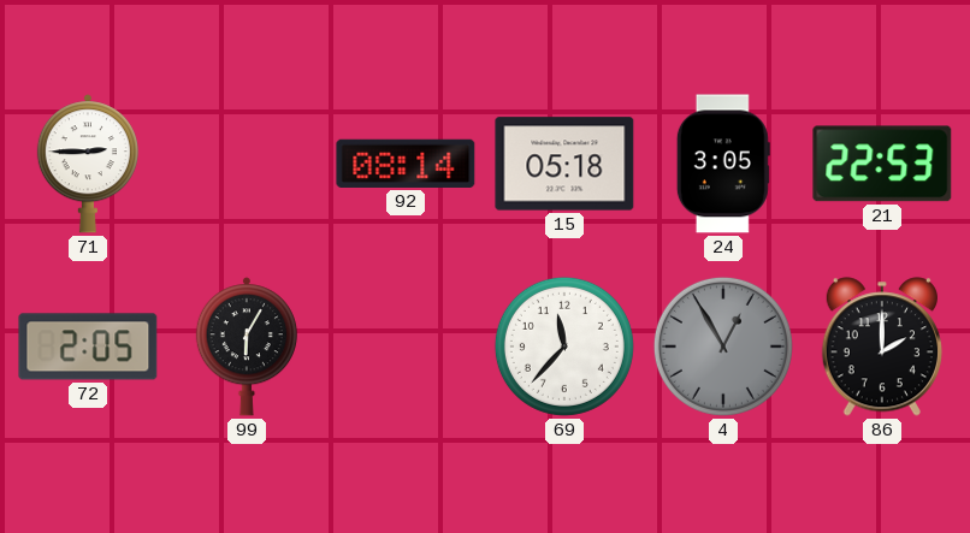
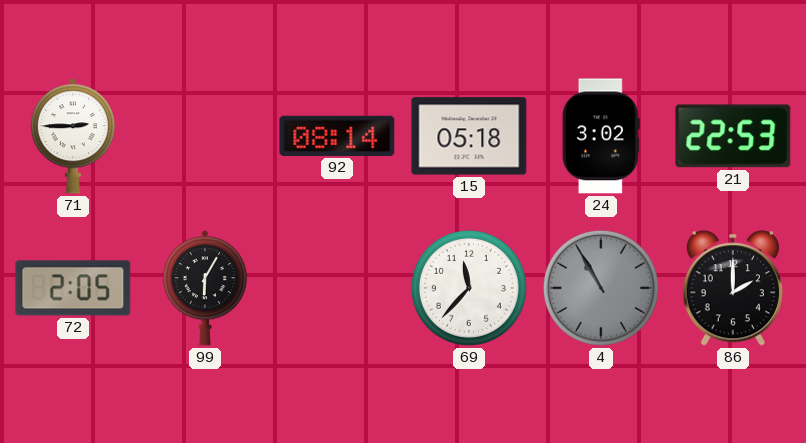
24: 3:05 -> 3:02
4: 12:55 -> 10:55
